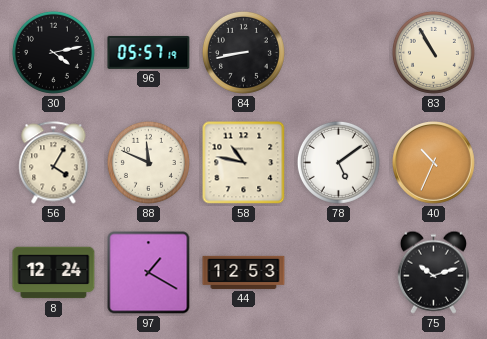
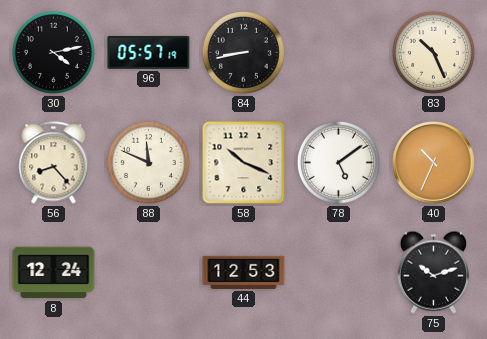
83: 10:55 -> 10:26
56: 4:05 -> 8:23
58: 10:47 -> 10:19
97: 1:20 -> none
